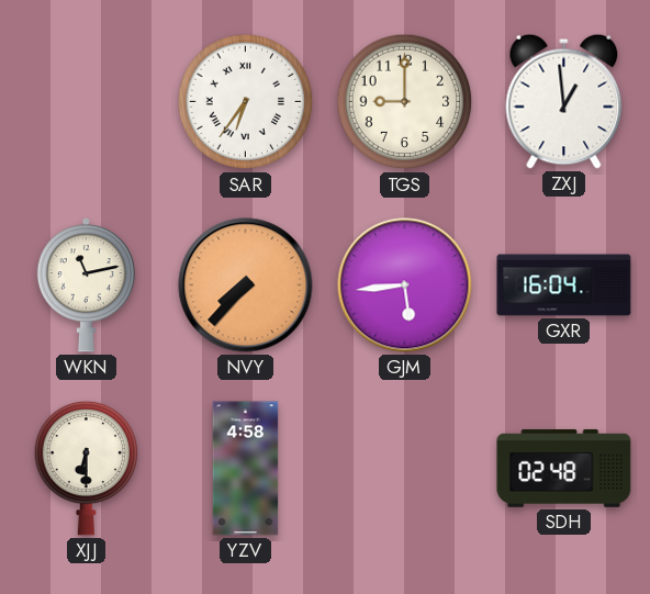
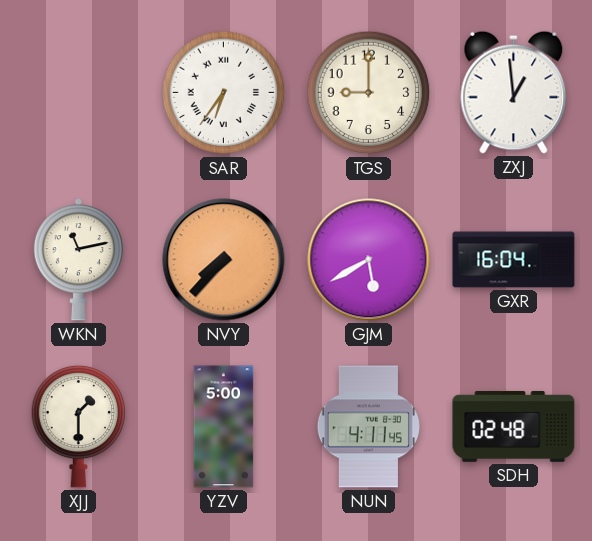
GJM: 5:44 -> 5:40
XJJ: 6:30 -> 1:30
YZV: 4:58 -> 5:00
NUN: none -> 4:11
